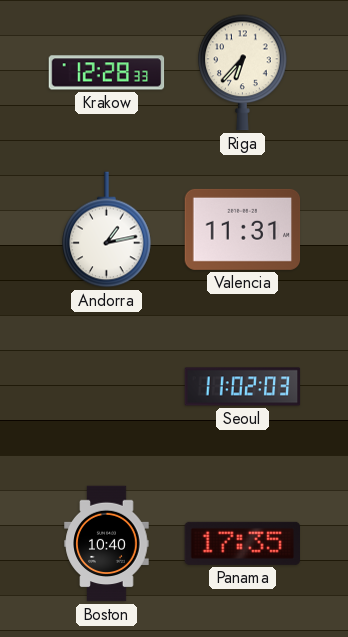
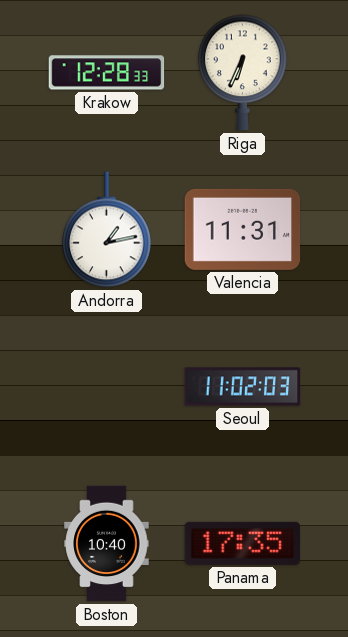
Riga: 6:37 -> 6:34
